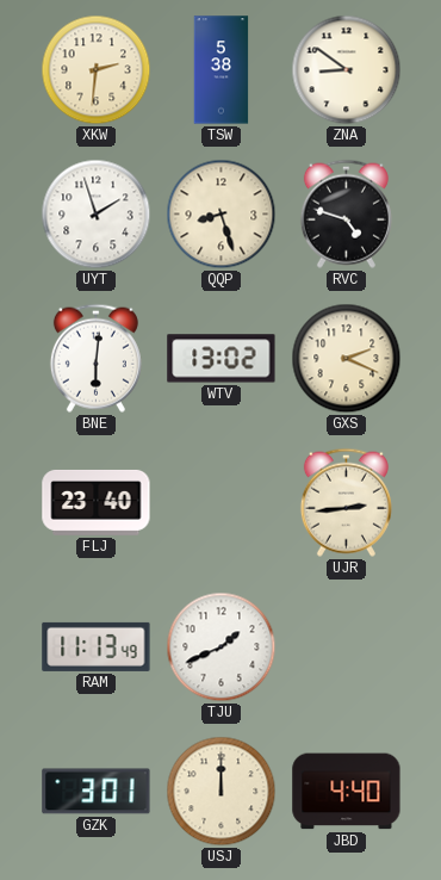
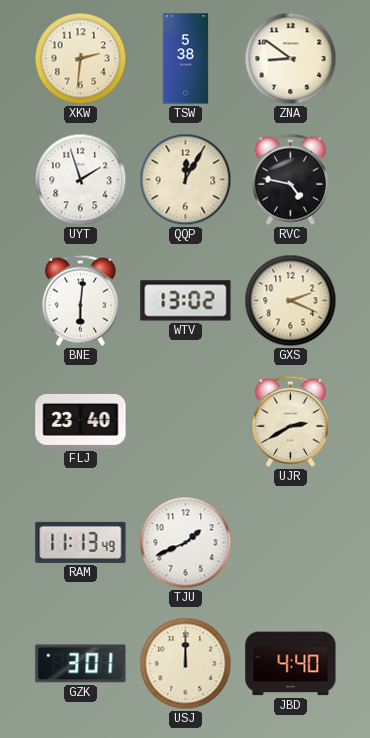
QQP: 8:27 -> 12:05
RVC: 4:48 -> 4:47
UJR: 2:44 -> 2:40
